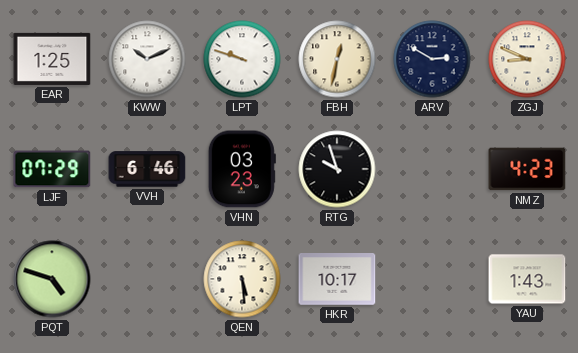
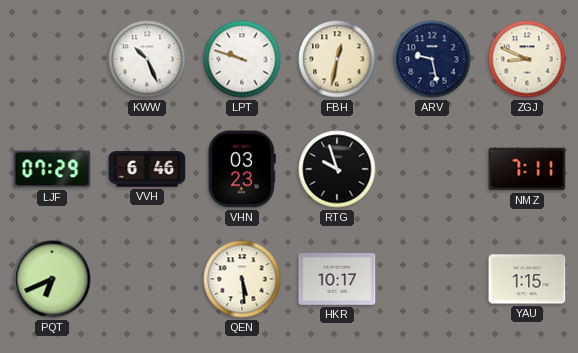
EAR: 1:25 -> none
KWW: 10:11 -> 10:26
ARV: 2:50 -> 9:28
NMZ: 4:23 -> 7:11
PQT: 4:48 -> 6:41
YAU: 1:43 -> 1:15
